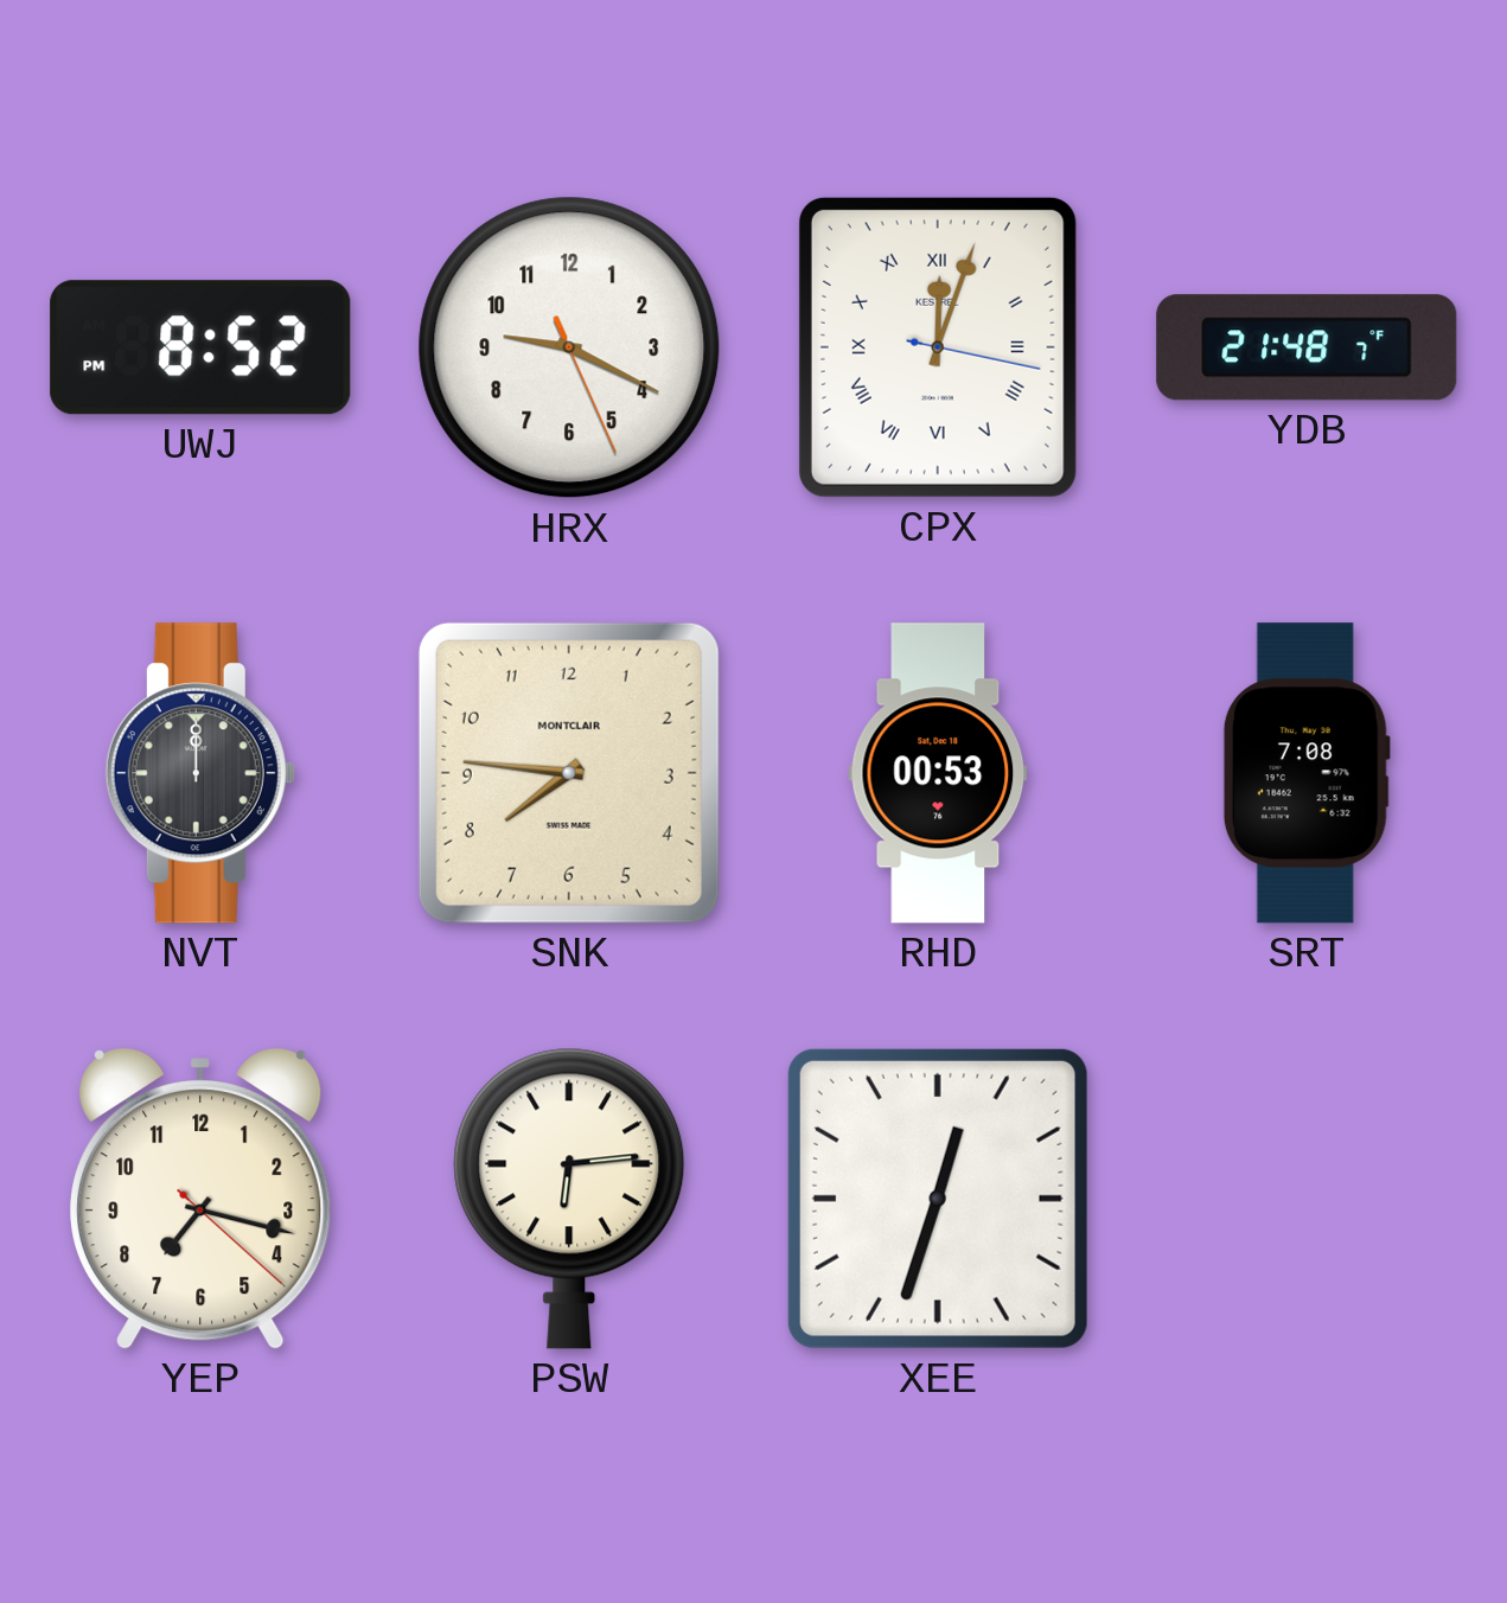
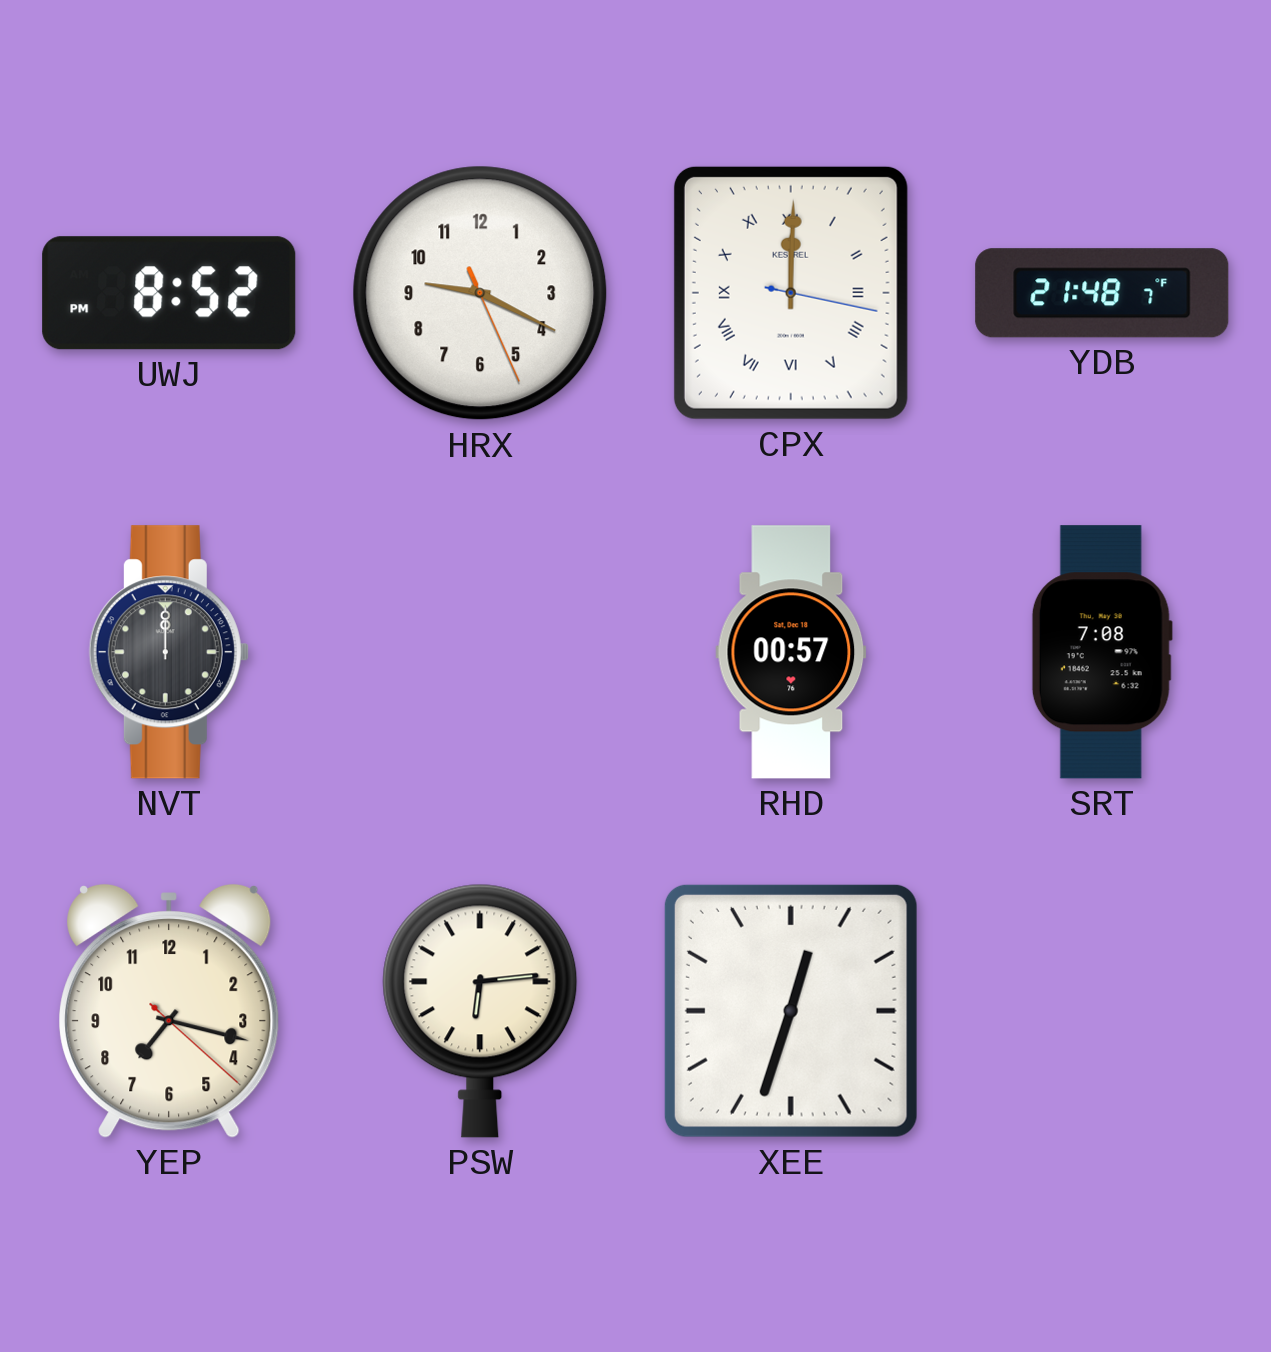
CPX: 12:03 -> 12:00
SNK: 7:46 -> none
RHD: 00:53 -> 00:57
